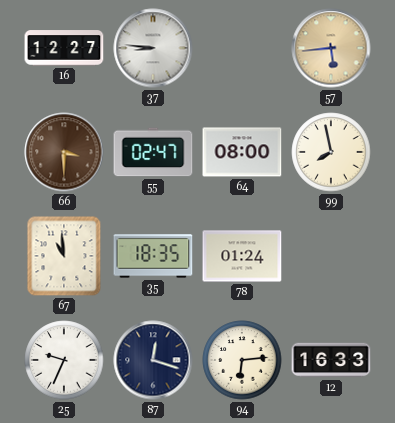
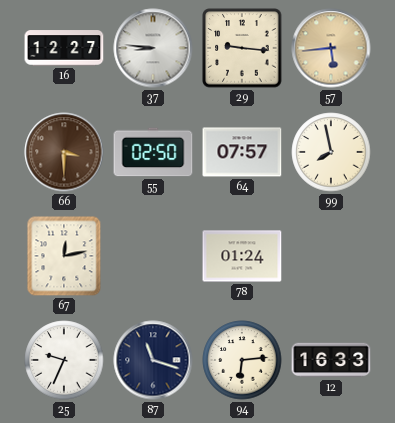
29: none -> 9:16
55: 02:47 -> 02:50
64: 08:00 -> 07:57
67: 10:59 -> 12:13
35: 18:35 -> none
87: 12:18 -> 11:18
